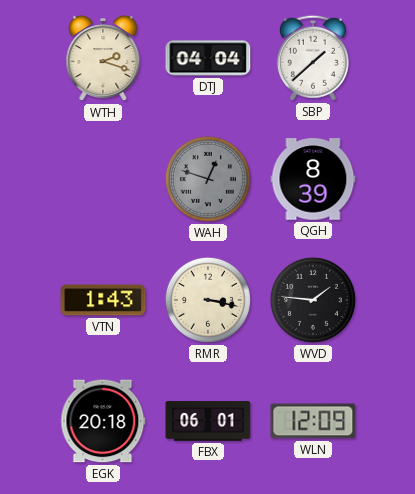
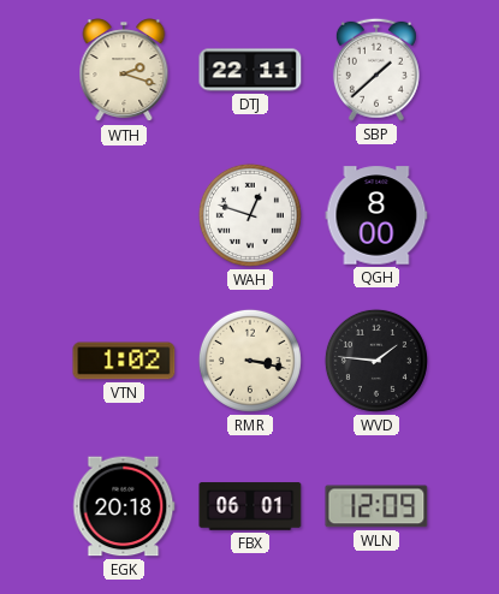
DTJ: 04:04 -> 22:11
WAH dial: grey -> white
QGH: 8:39 -> 8:00
VTN: 1:43 -> 1:02
